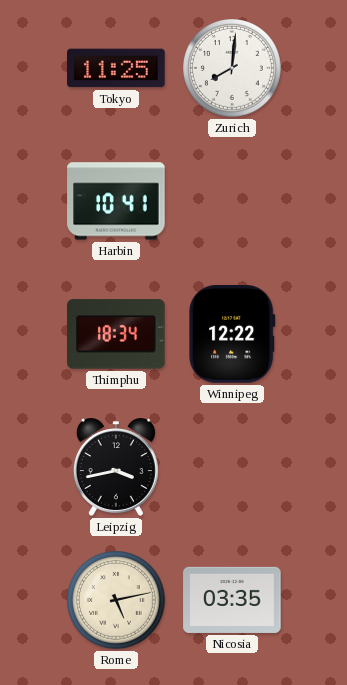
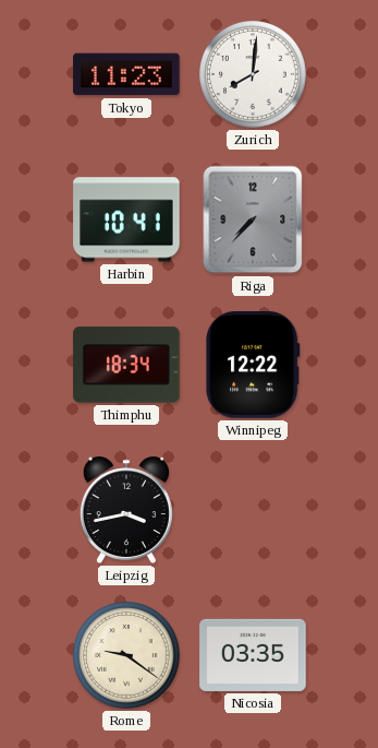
Tokyo: 11:25 -> 11:23
Riga: none -> 7:37
Rome: 5:13 -> 9:21
